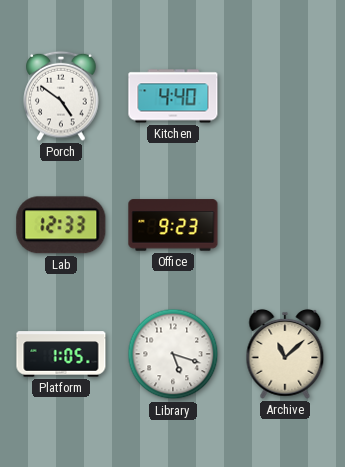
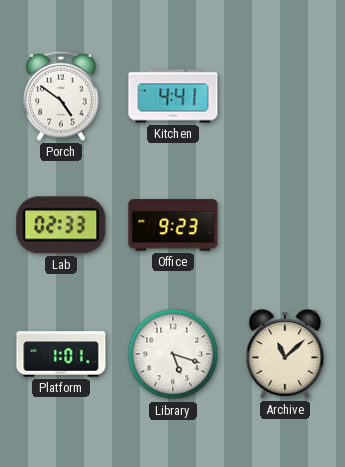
Kitchen: 4:40 -> 4:41
Lab: 12:33 -> 02:33
Platform: 1:05 -> 1:01
